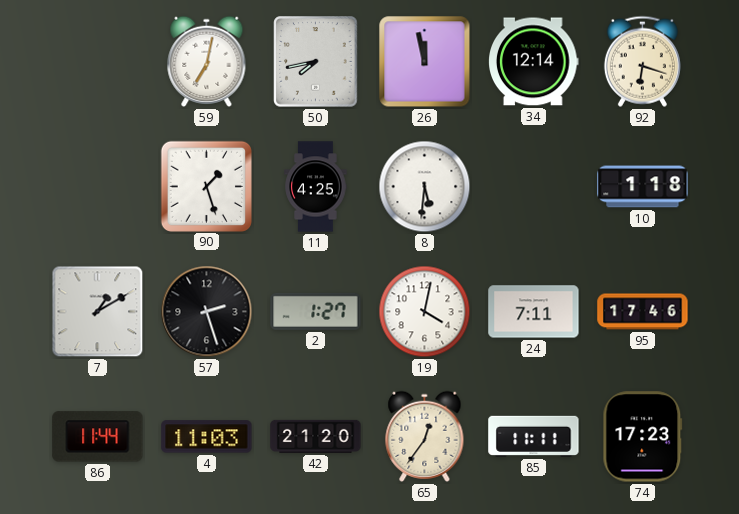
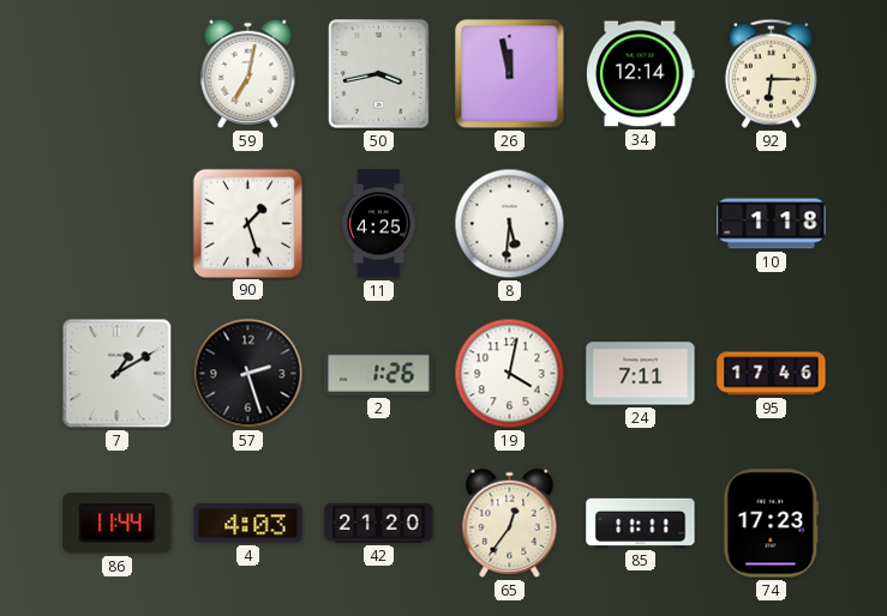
50: 7:43 -> 3:43
92: 6:18 -> 6:15
2: 1:27 -> 1:26
4: 11:03 -> 4:03
